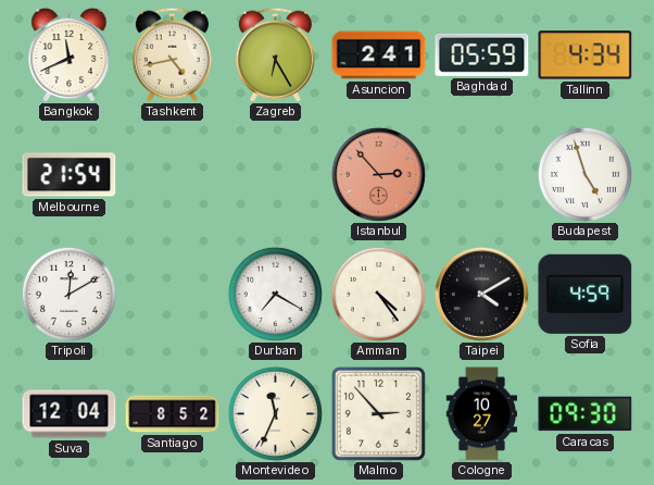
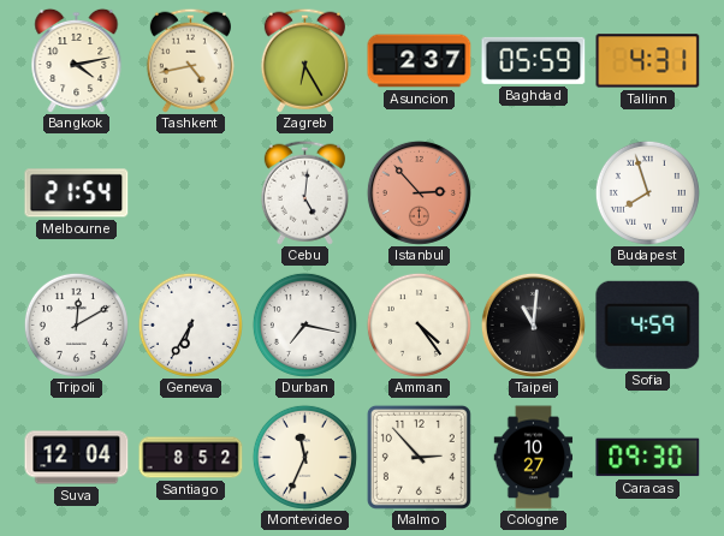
Bangkok: 11:41 -> 4:13
Asuncion: 2:41 -> 2:37
Tallinn: 4:34 -> 4:31
Cebu: none -> 5:01
Budapest: 4:57 -> 7:57
Geneva: none -> 6:35
Durban: 7:20 -> 7:17
Taipei: 4:10 -> 11:01
